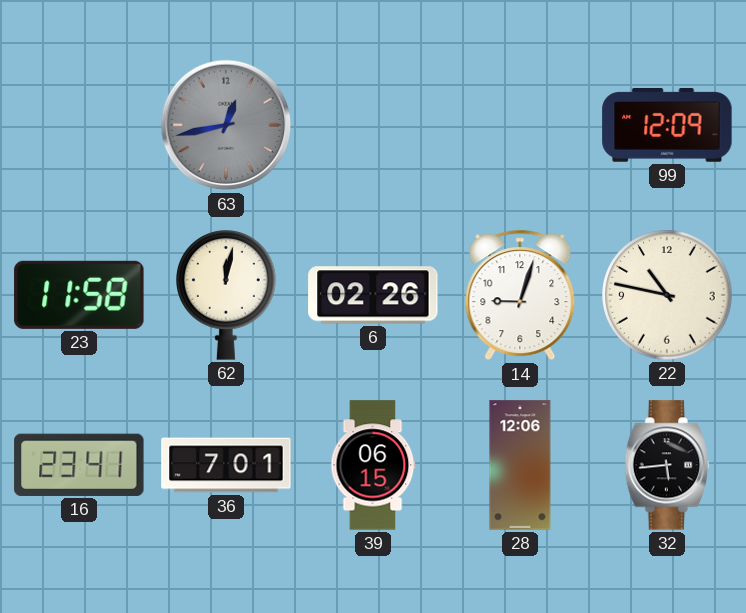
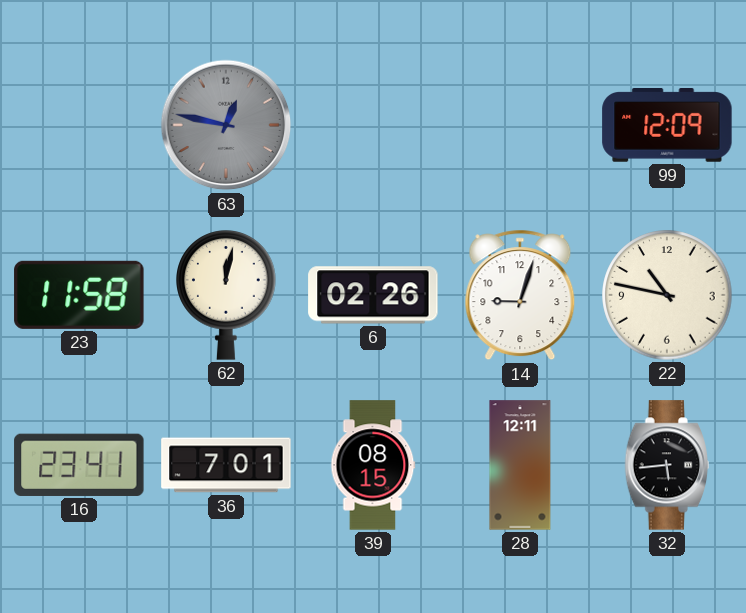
63: 12:43 -> 12:47
39: 06:15 -> 08:15
28: 12:06 -> 12:11
